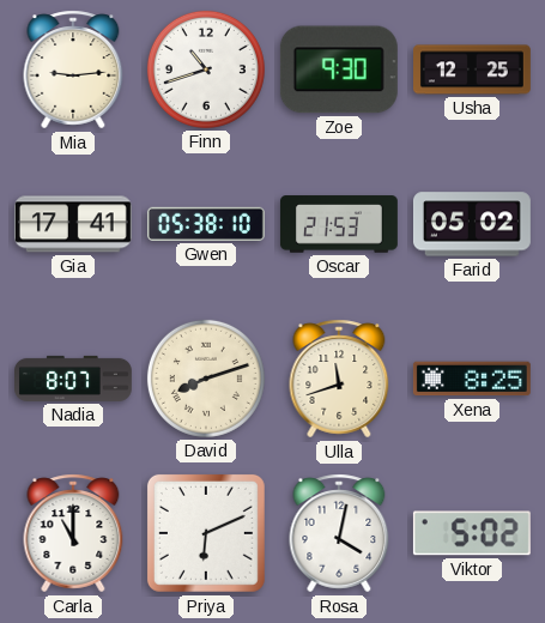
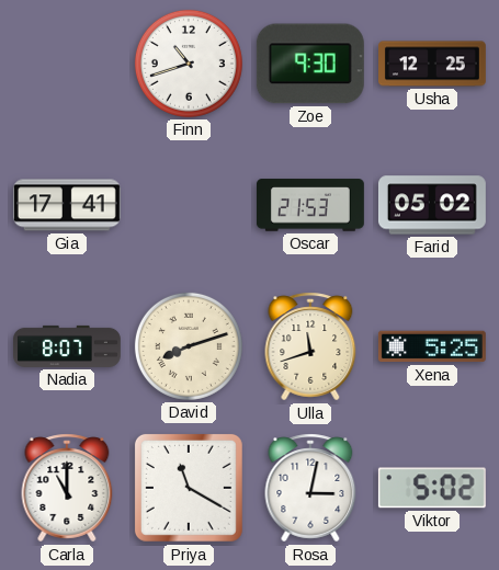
Mia: 9:14 -> none
Gwen: 05:38 -> none
Xena: 8:25 -> 5:25
Priya: 6:11 -> 11:20
Rosa: 4:02 -> 3:02
